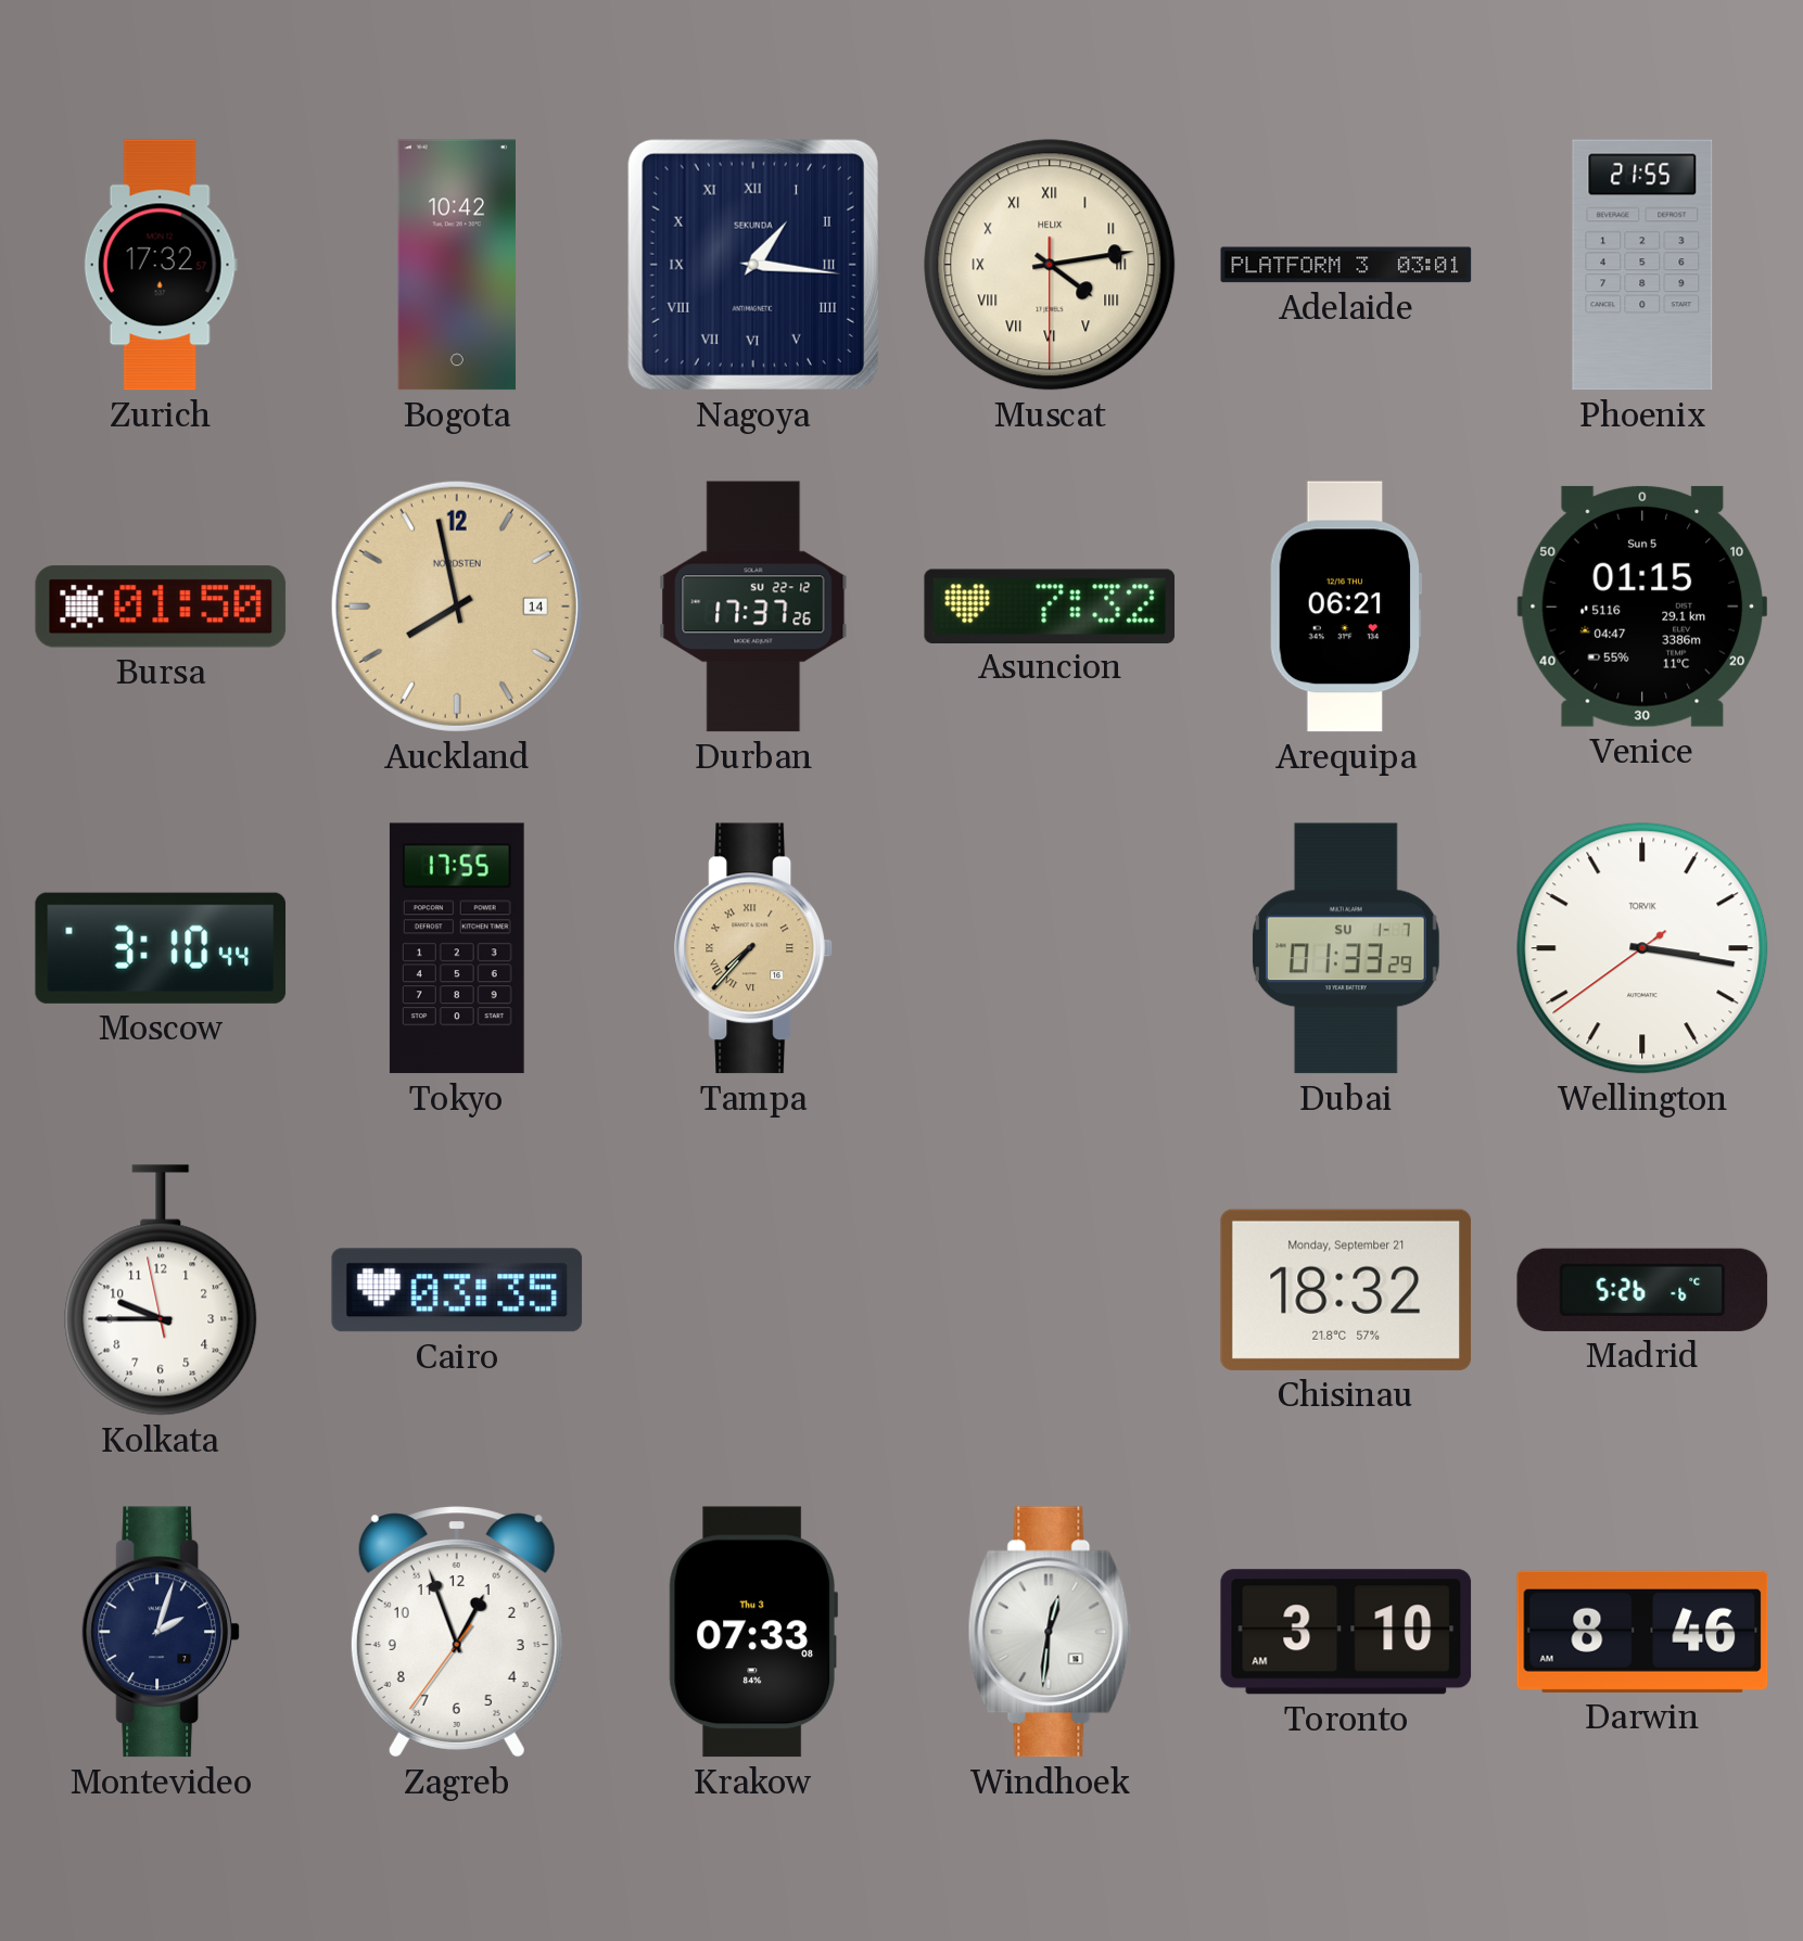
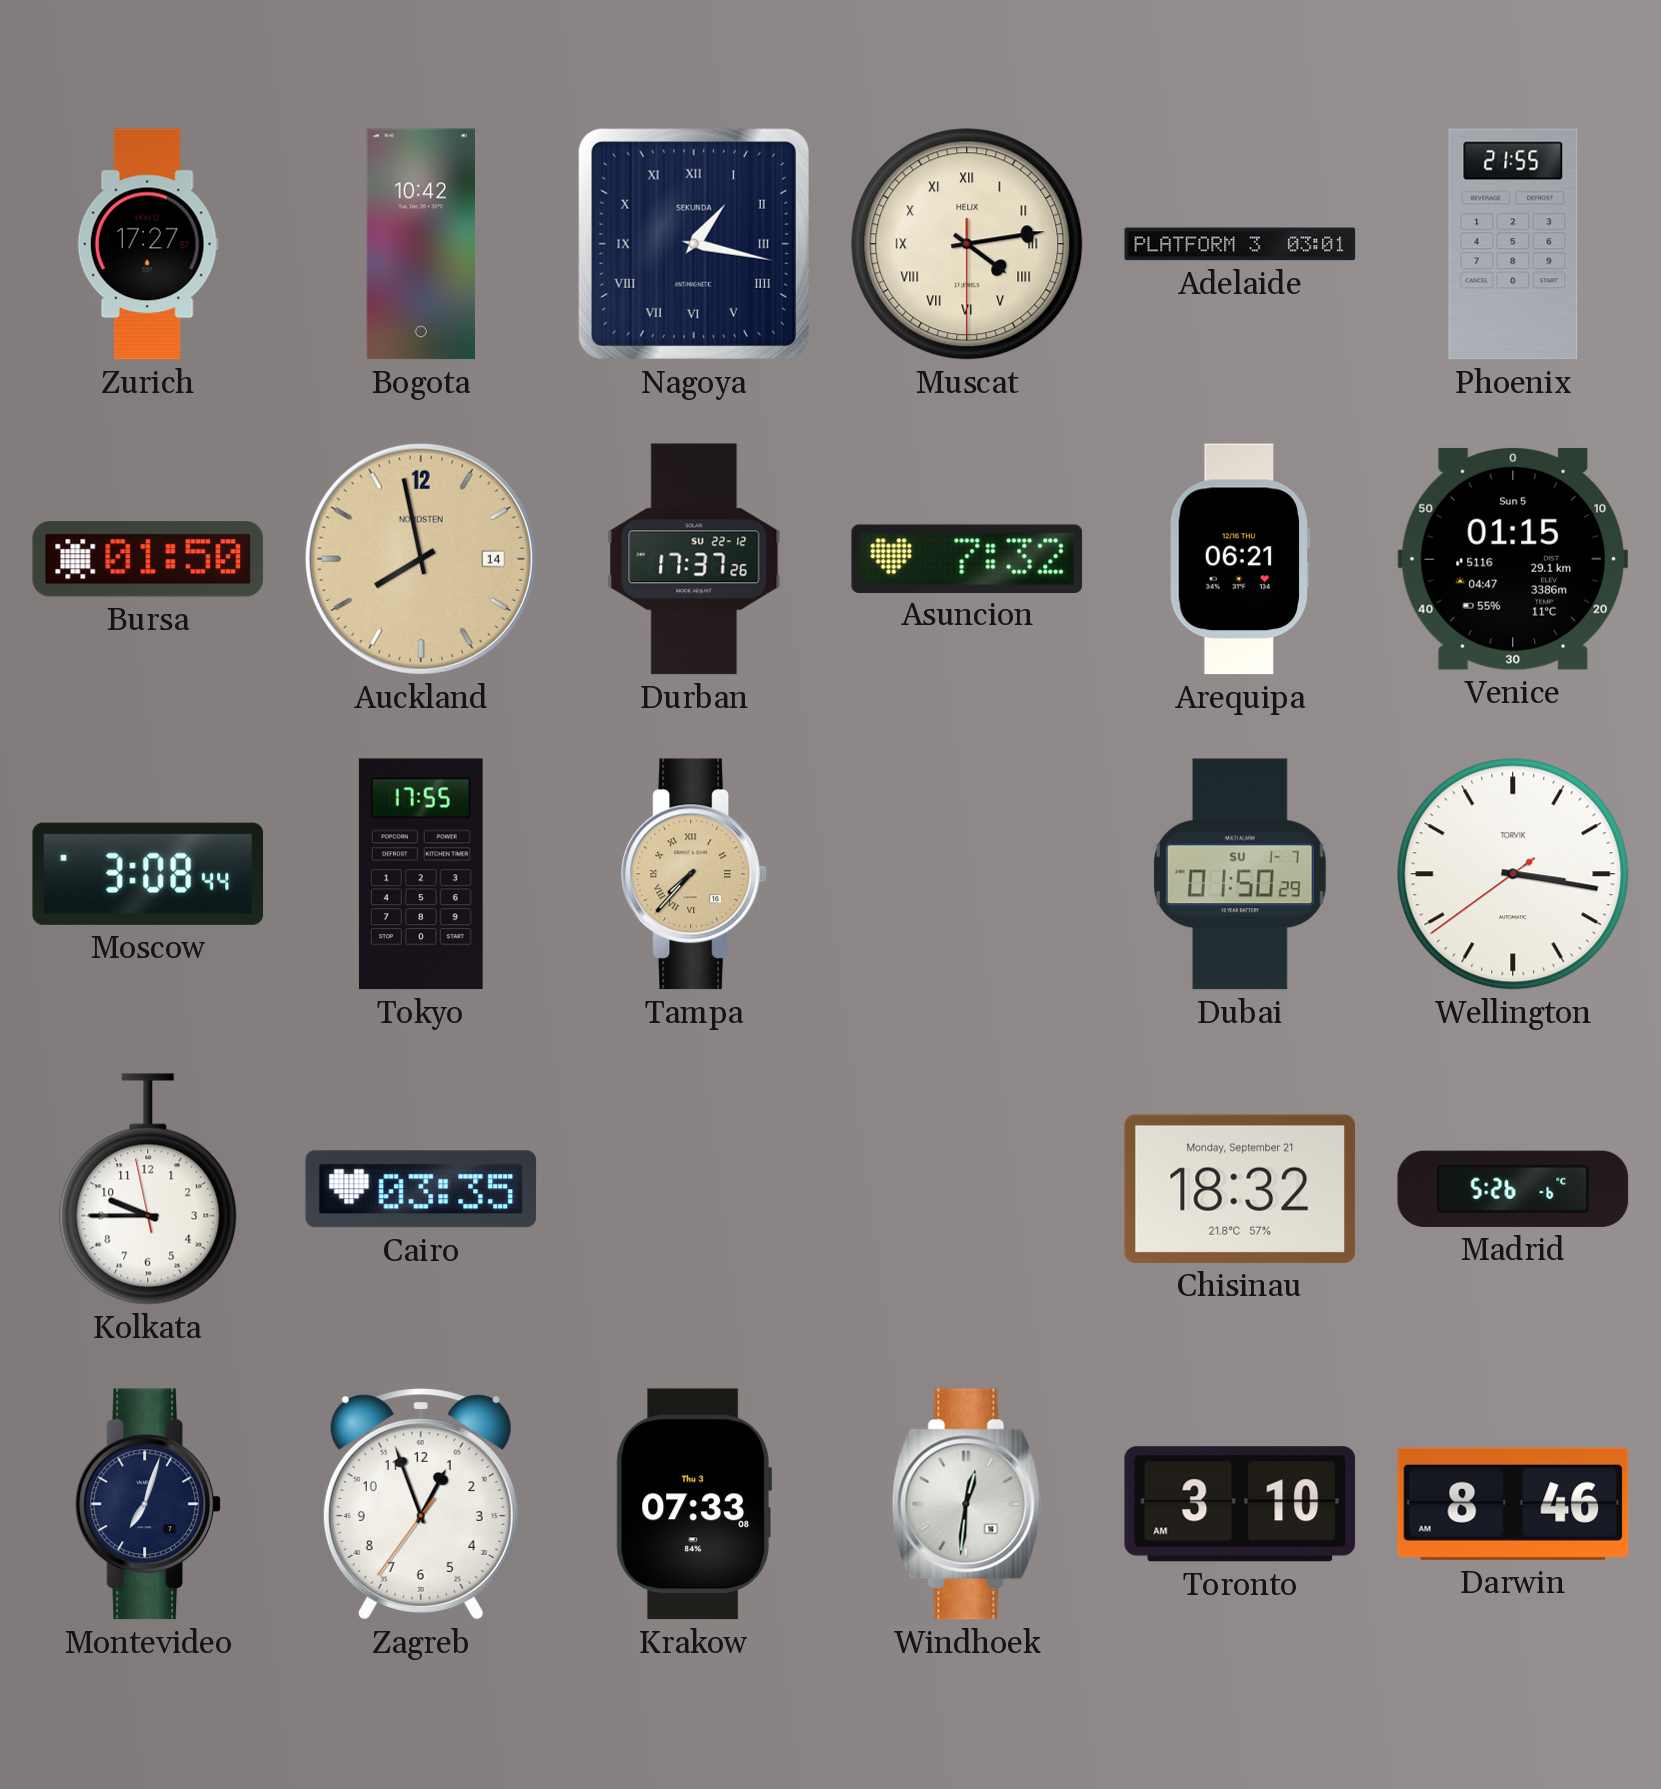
Zurich: 17:32 -> 17:27
Nagoya: 1:16 -> 1:17
Moscow: 3:10 -> 3:08
Dubai: 01:33 -> 01:50
Montevideo: 2:03 -> 7:03
